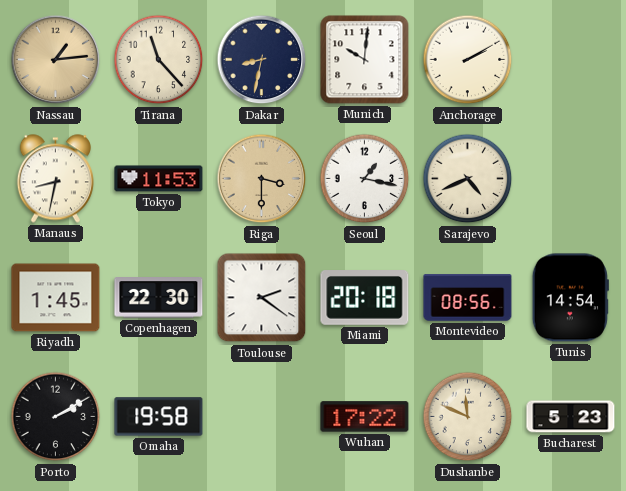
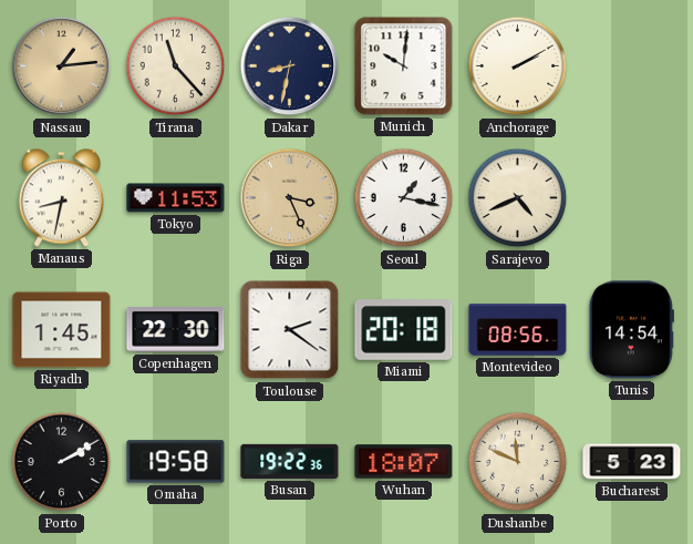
Riga: 3:30 -> 3:26
Busan: none -> 19:22
Wuhan: 17:22 -> 18:07
